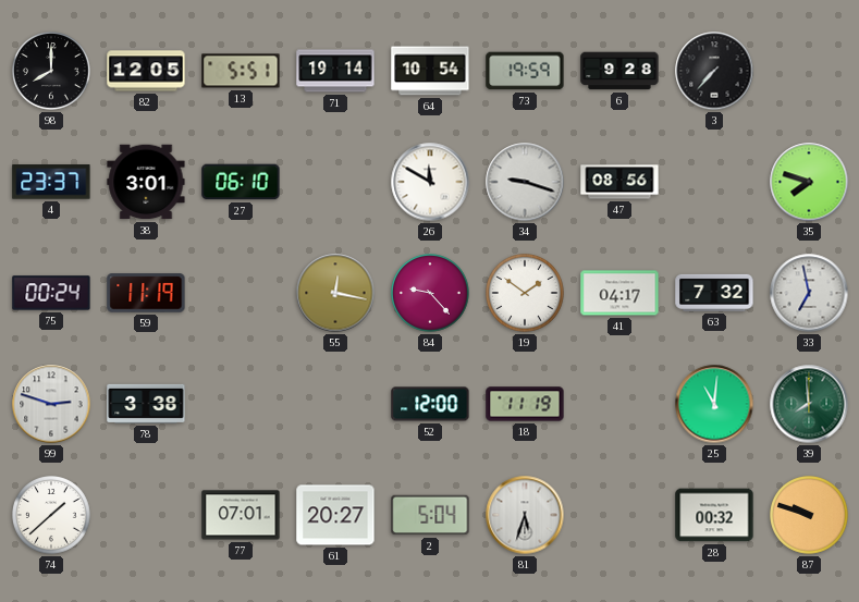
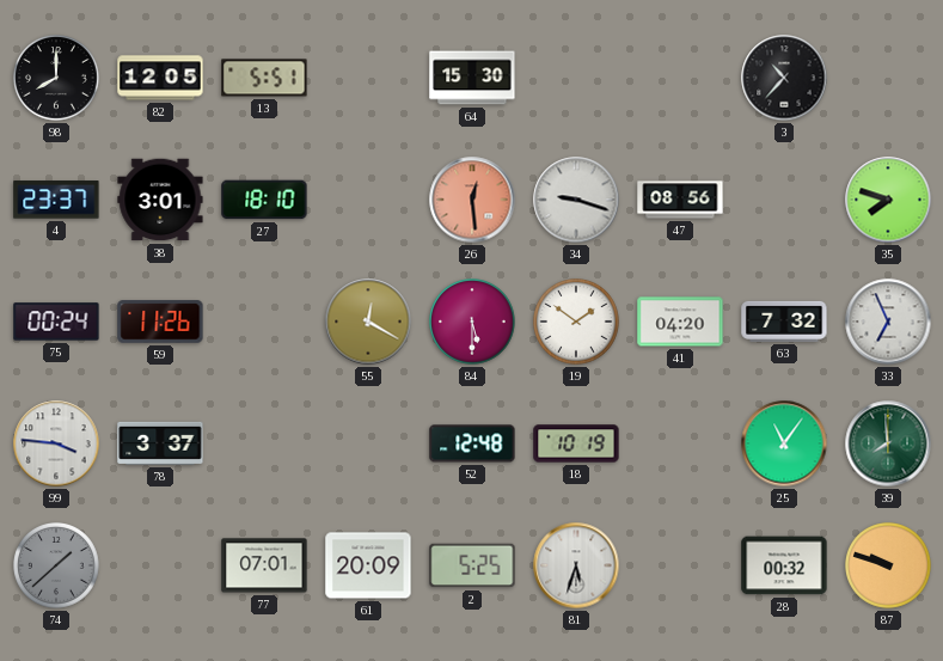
71: 19:14 -> none
64: 10:54 -> 15:30
73: 19:59 -> none
6: 9:28 -> none
3: 7:37 -> 10:37
27: 06:10 -> 18:10
26: 11:50 -> 12:29
26 dial: white -> salmon
59: 11:19 -> 11:26
55: 12:17 -> 12:20
84: 9:23 -> 5:30
41: 04:17 -> 04:20
33: 6:58 -> 6:56
99: 2:48 -> 3:46
78: 3:38 -> 3:37
52: 12:00 -> 12:48
18: 11:19 -> 10:19
25: 11:01 -> 11:06
74 dial: white -> grey
61: 20:27 -> 20:09
2: 5:04 -> 5:25
